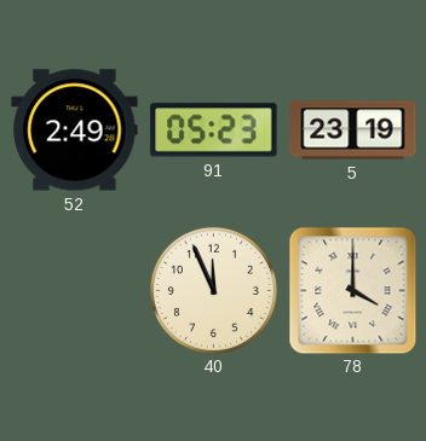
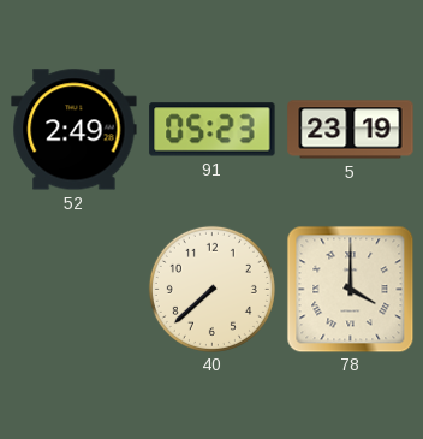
40: 11:56 -> 7:38
